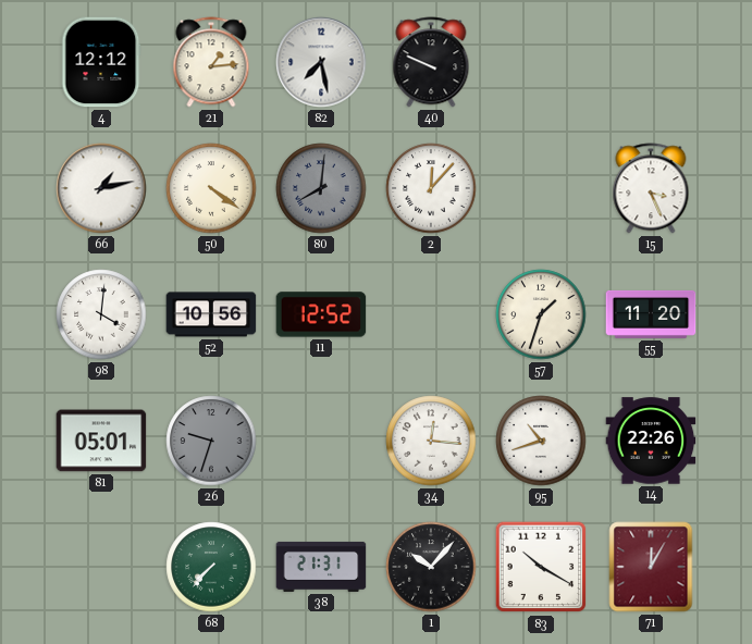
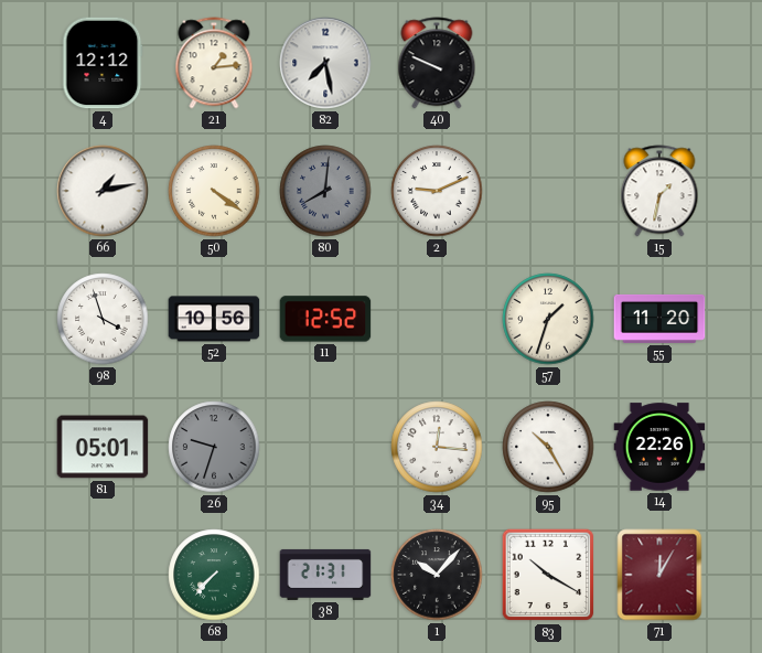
2: 12:07 -> 9:11
15: 3:26 -> 1:32
98: 4:01 -> 3:57
95: 10:42 -> 10:25
